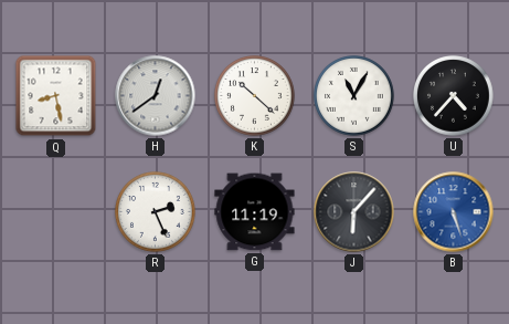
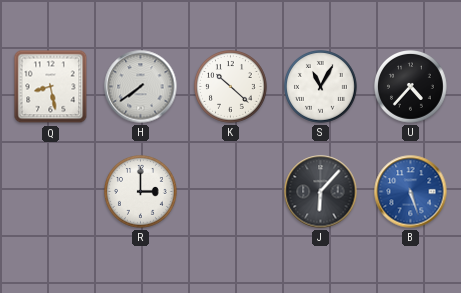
H: 12:39 -> 7:39
R: 2:26 -> 3:00
G: 11:19 -> none
